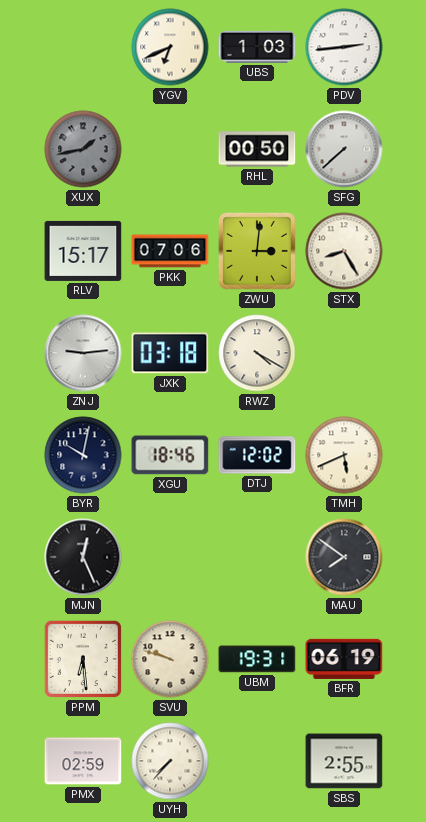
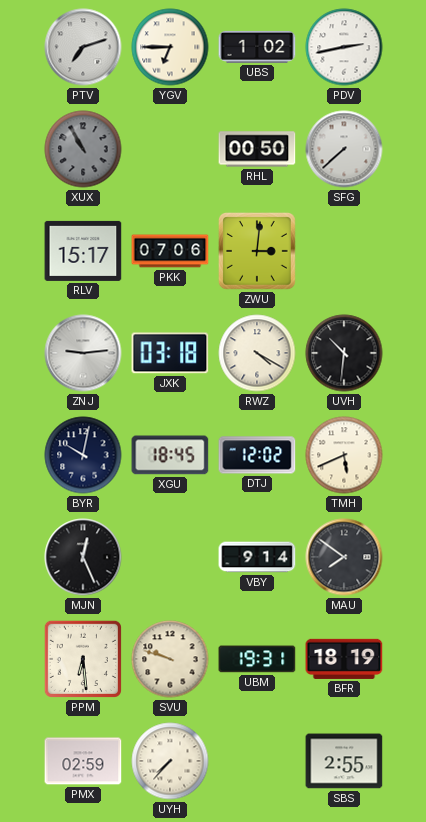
PTV: none -> 7:12
YGV: 6:41 -> 6:45
UBS: 1:03 -> 1:02
PDV: 2:44 -> 2:43
XUX: 1:43 -> 10:55
STX: 8:25 -> none
UVH: none -> 10:31
XGU: 18:46 -> 18:45
VBY: none -> 9:14
BFR: 06:19 -> 18:19
